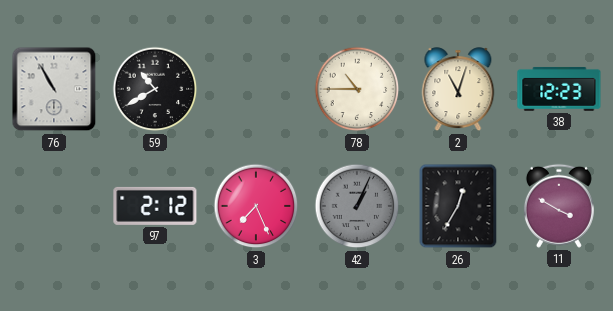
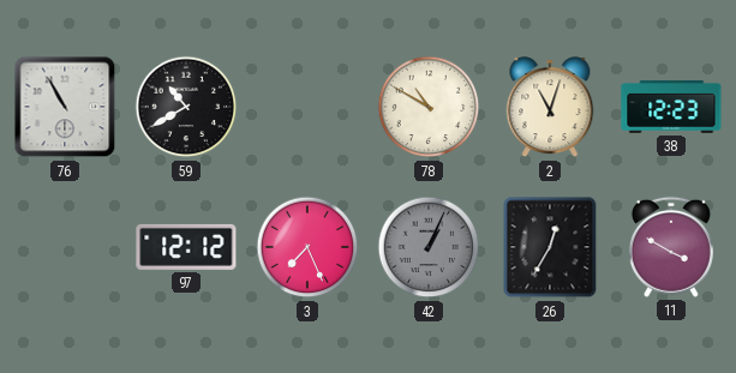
78: 10:45 -> 10:50
97: 2:12 -> 12:12
